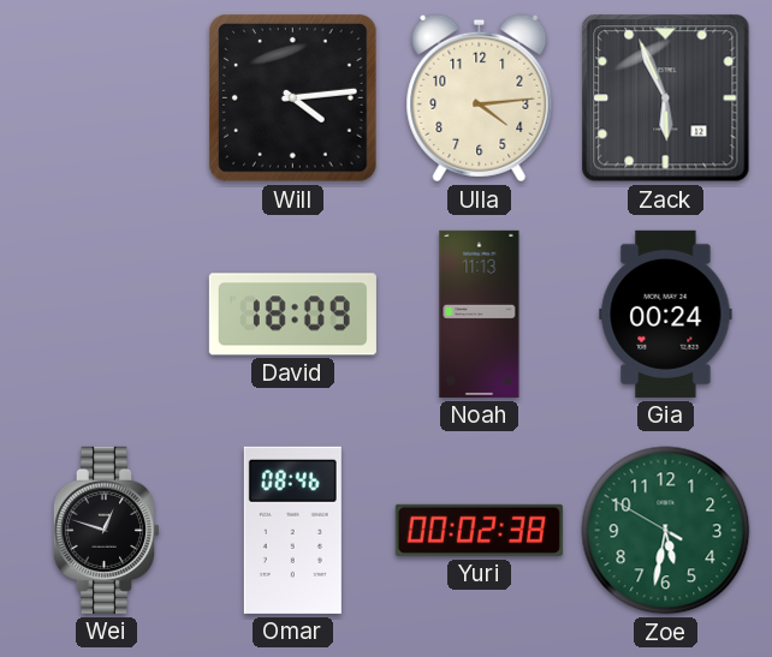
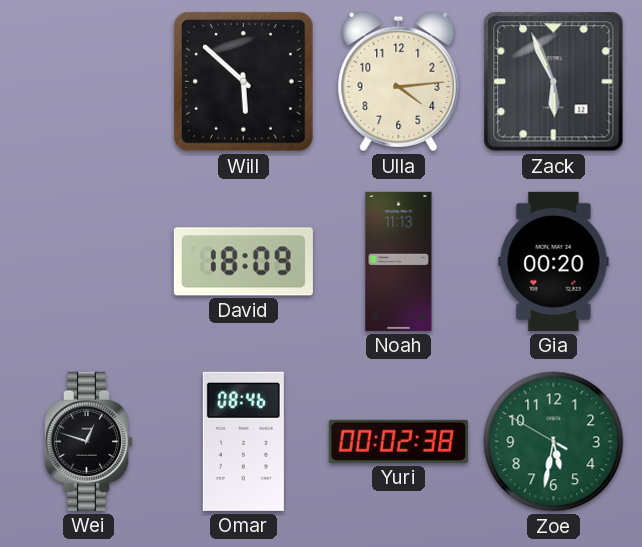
Will: 4:14 -> 5:52
Gia: 00:24 -> 00:20
